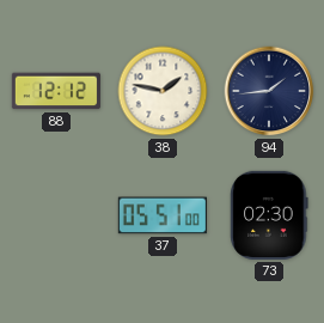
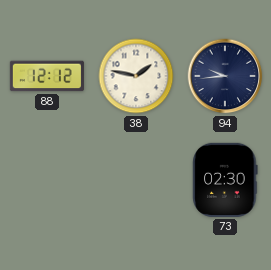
94: 1:44 -> 9:44
37: 05:51 -> none
